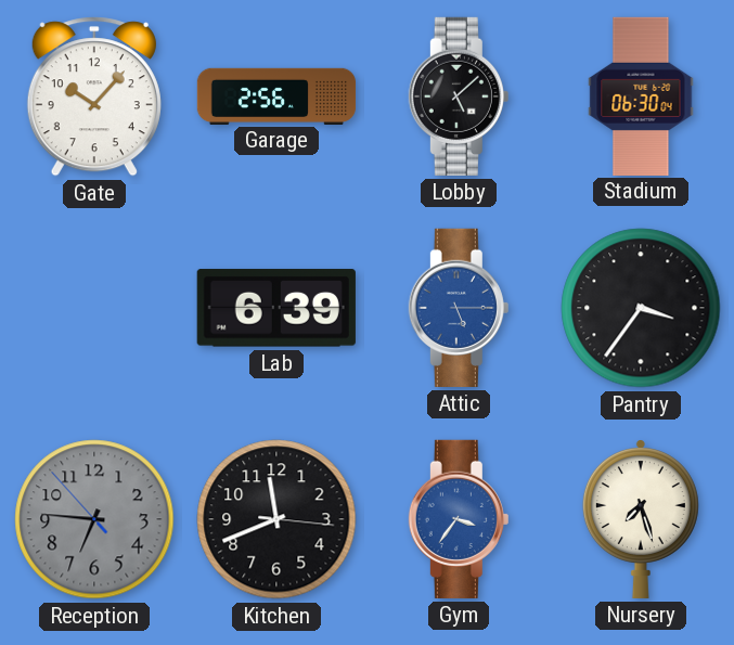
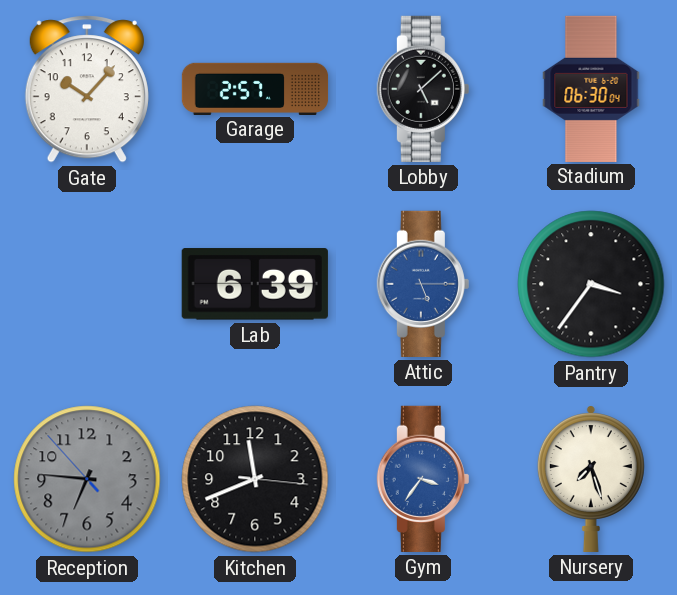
Garage: 2:56 -> 2:57
